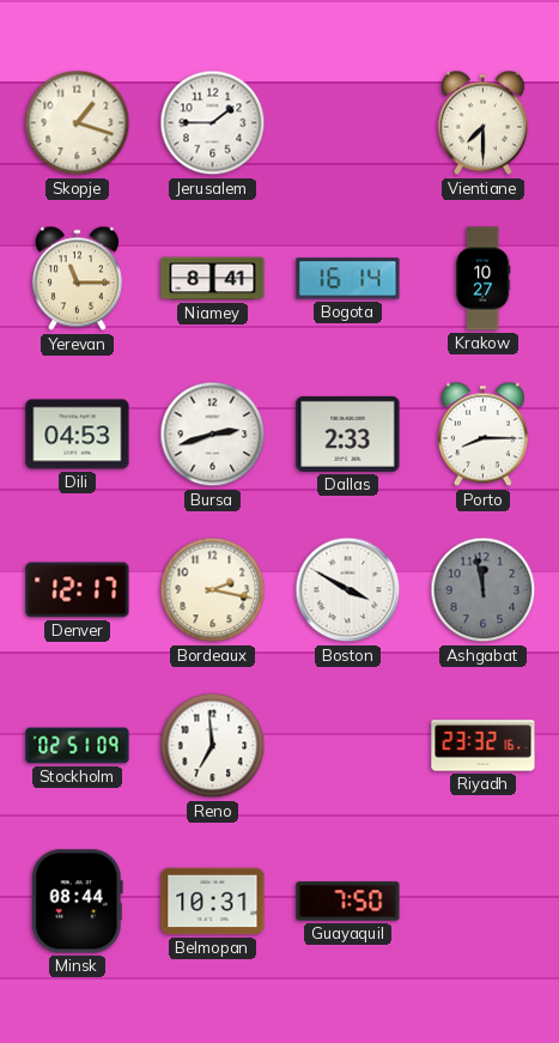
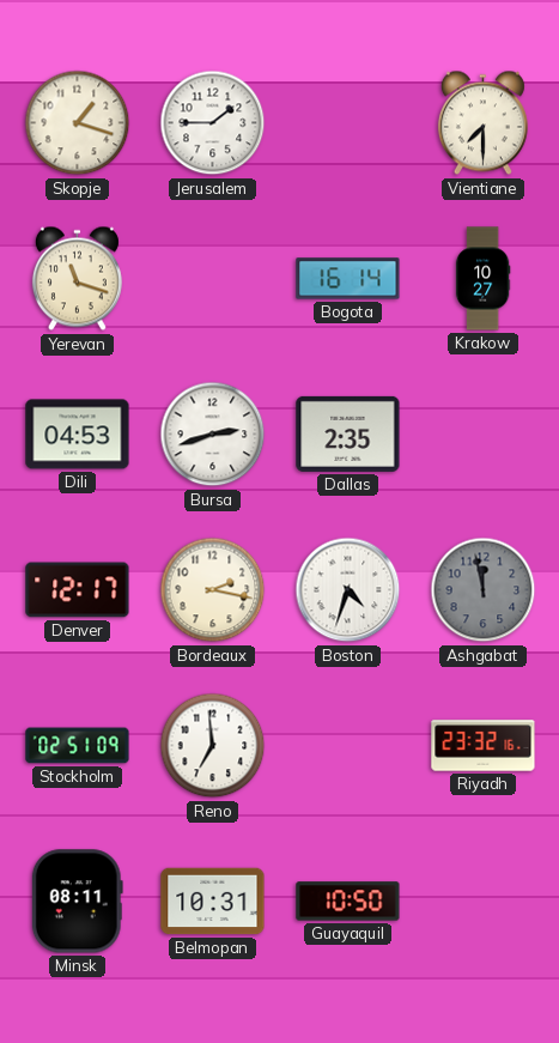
Yerevan: 11:15 -> 11:18
Niamey: 8:41 -> none
Dallas: 2:33 -> 2:35
Porto: 8:15 -> none
Boston: 3:50 -> 4:33
Minsk: 08:44 -> 08:11
Guayaquil: 7:50 -> 10:50
